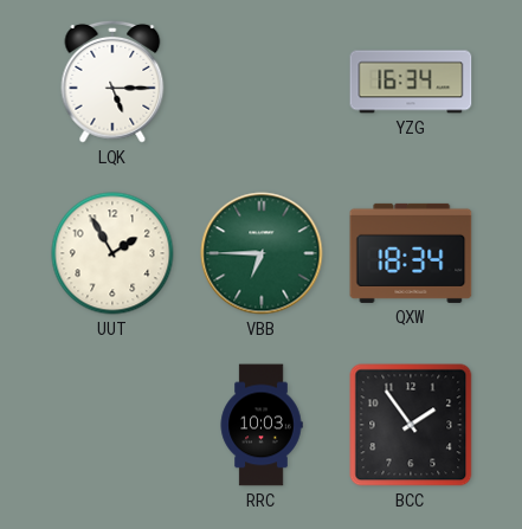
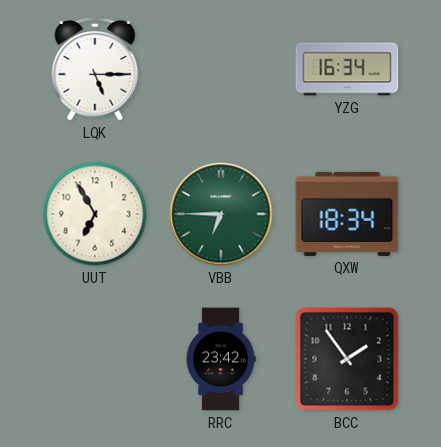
UUT: 1:55 -> 6:55
RRC: 10:03 -> 23:42
